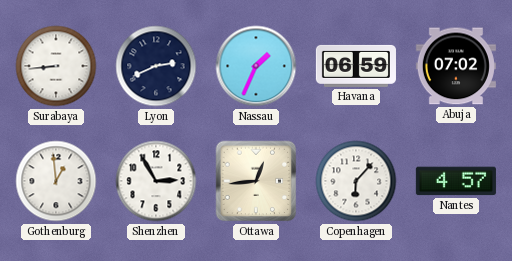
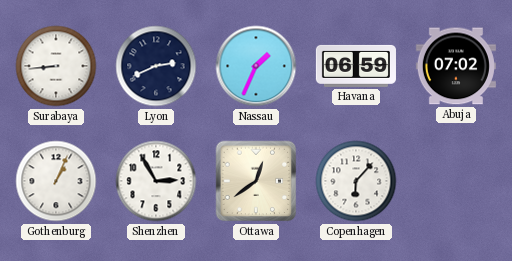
Gothenburg: 12:59 -> 1:04
Ottawa: 12:44 -> 12:39
Nantes: 4:57 -> none
